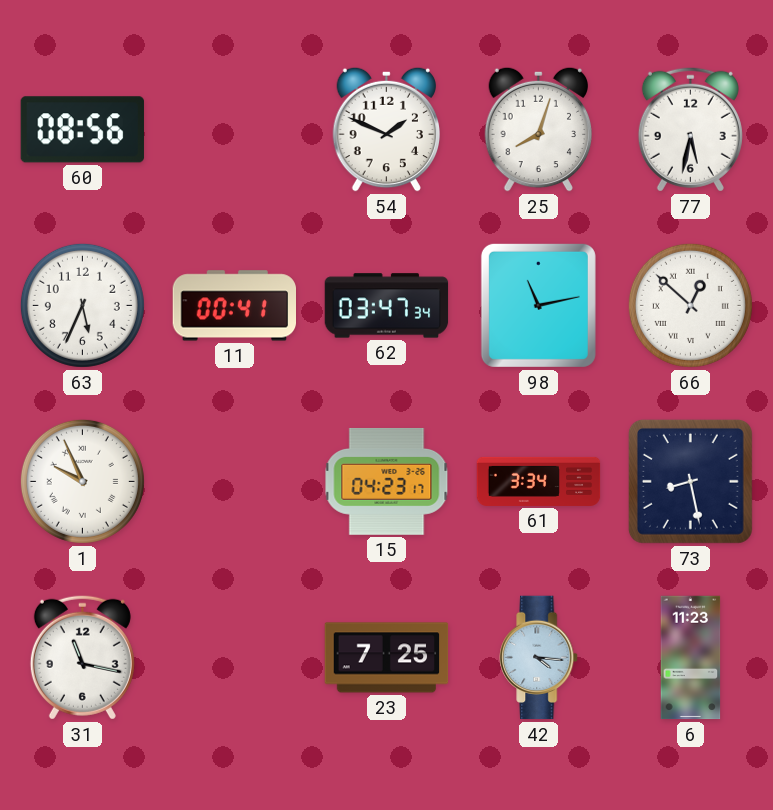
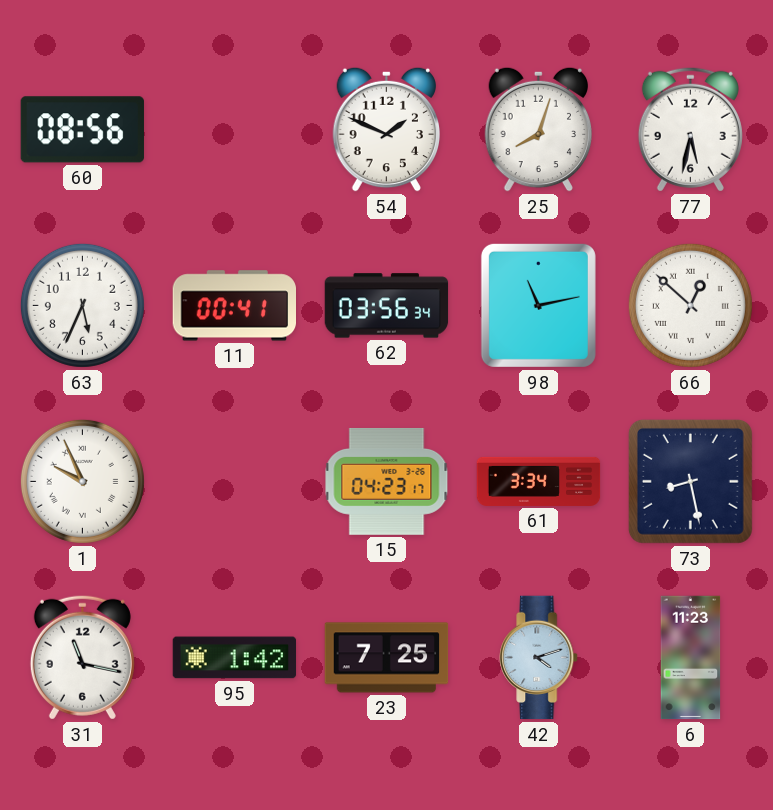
62: 03:47 -> 03:56
95: none -> 1:42
42: 4:16 -> 4:12
